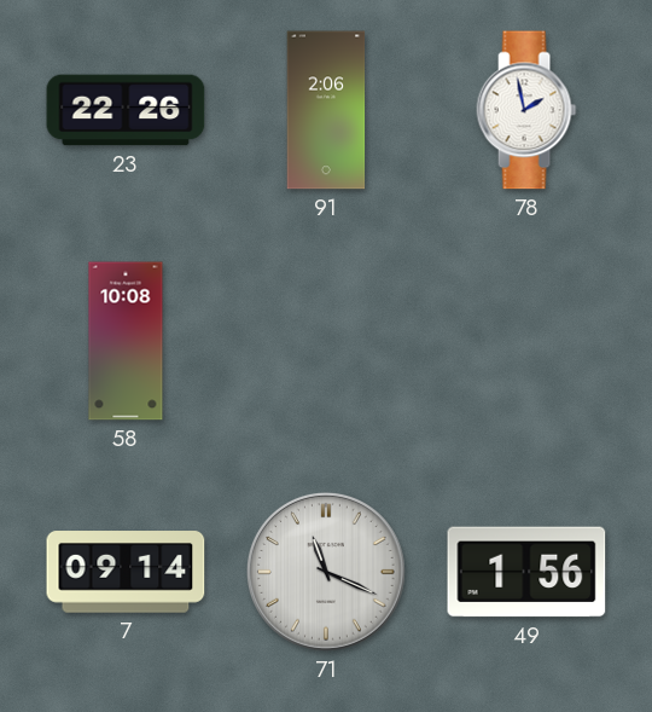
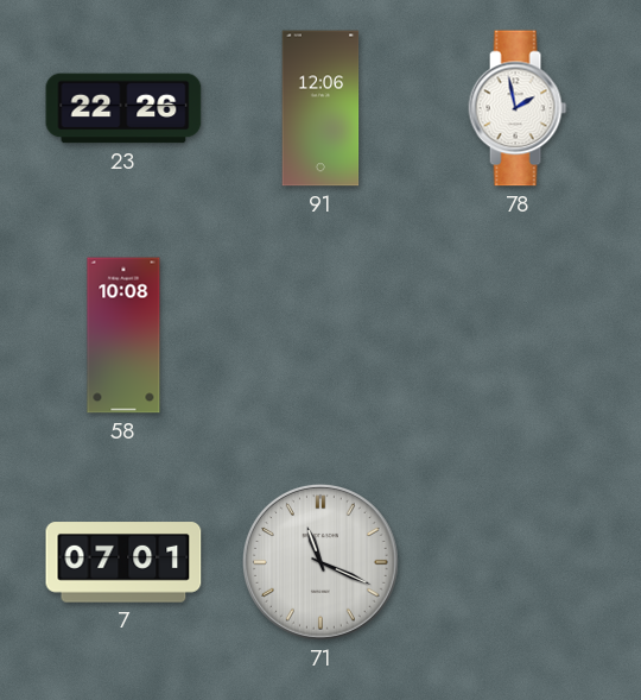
91: 2:06 -> 12:06
7: 09:14 -> 07:01
49: 1:56 -> none
